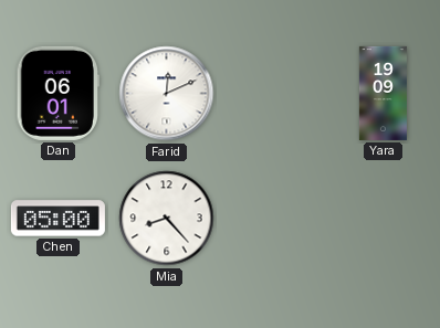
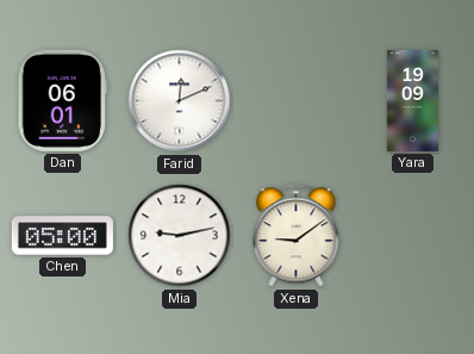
Mia: 8:23 -> 9:13
Xena: none -> 9:09
